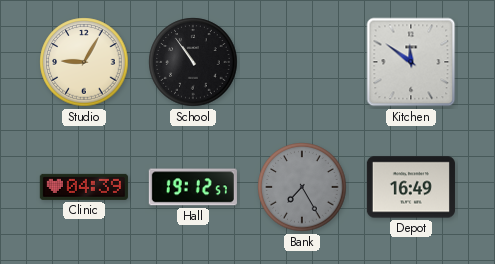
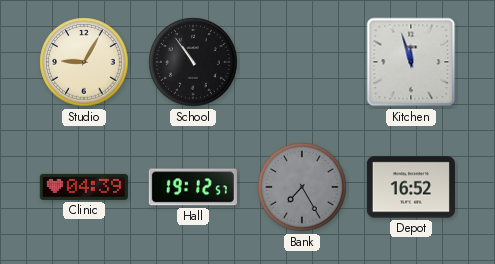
Kitchen: 11:51 -> 11:57
Depot: 16:49 -> 16:52
